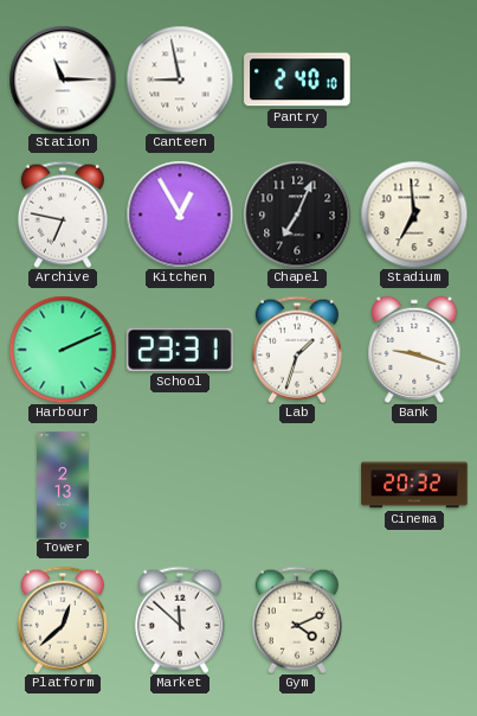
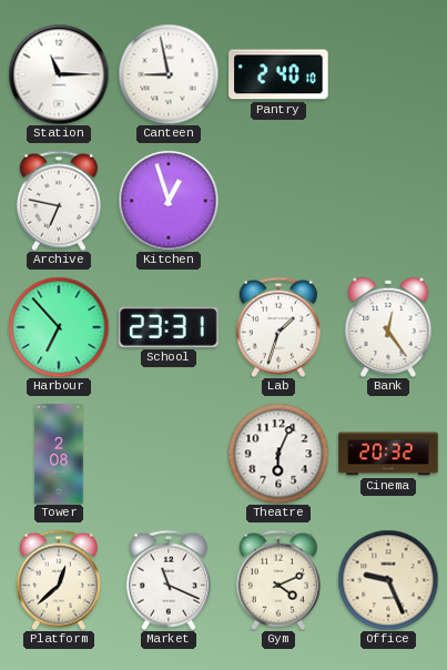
Kitchen: 12:55 -> 12:57
Chapel: 7:04 -> none
Stadium: 6:59 -> none
Harbour: 2:11 -> 6:53
Bank: 9:18 -> 12:24
Tower: 2:13 -> 2:08
Theatre: none -> 6:04
Market: 11:52 -> 11:19
Office: none -> 9:26
